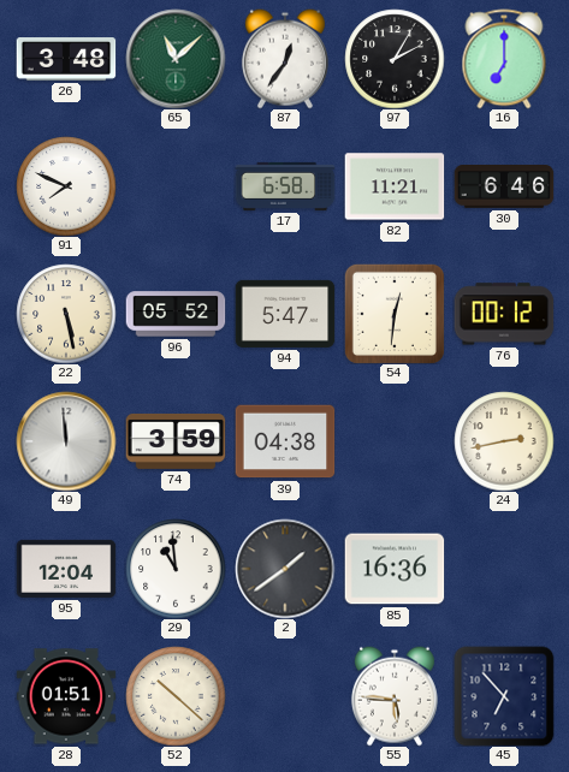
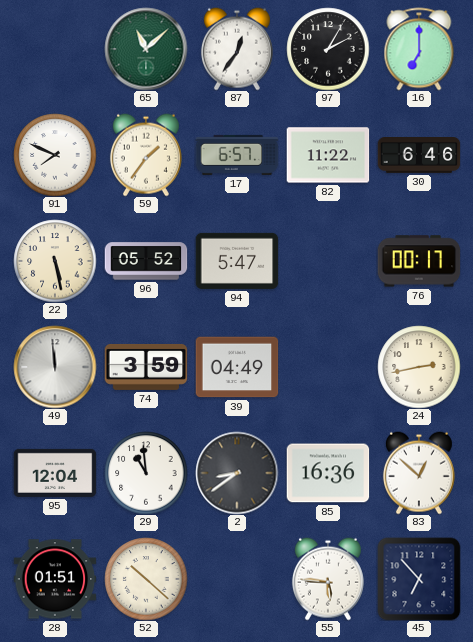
26: 3:48 -> none
59: none -> 1:36
17: 6:58 -> 6:57
82: 11:21 -> 11:22
54: 12:31 -> none
76: 00:12 -> 00:17
39: 04:38 -> 04:49
2: 1:39 -> 8:39
83: none -> 12:52
